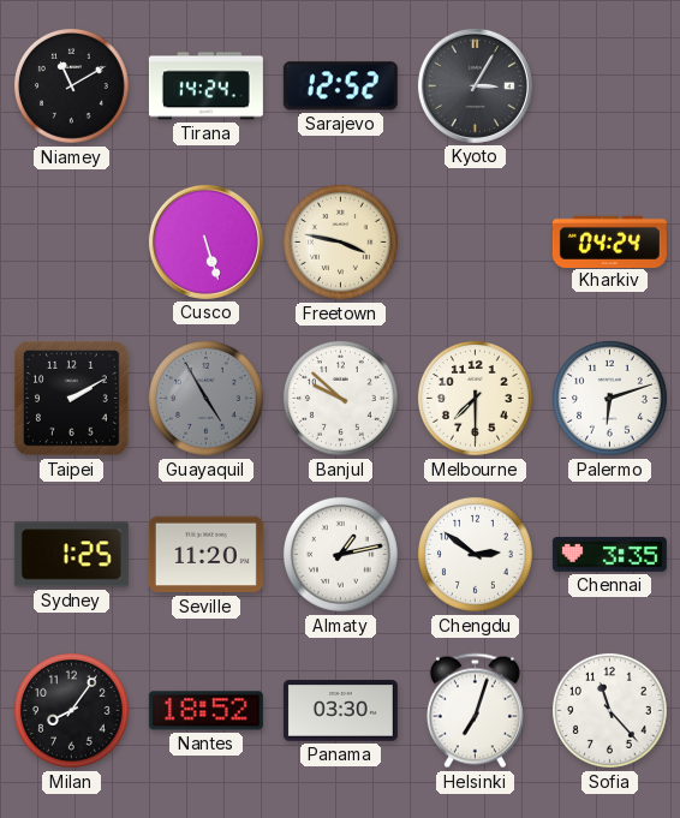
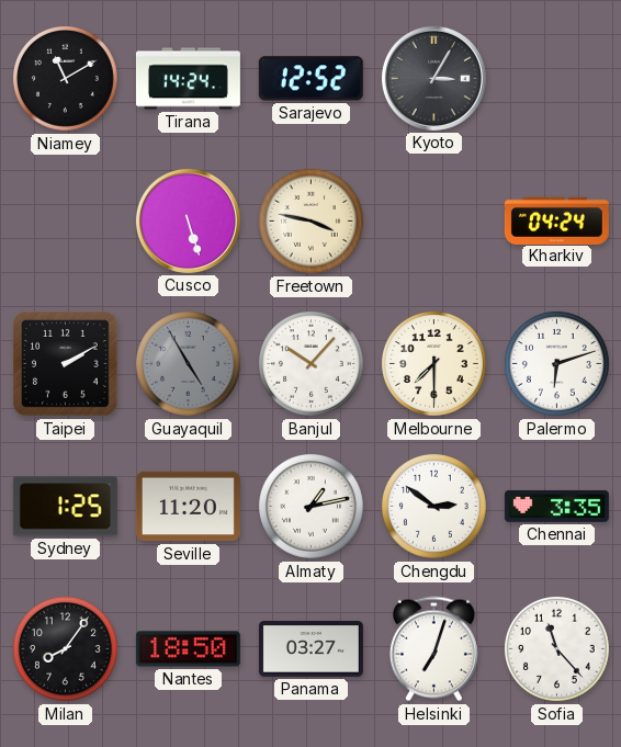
Banjul: 9:52 -> 10:07
Nantes: 18:52 -> 18:50
Panama: 03:30 -> 03:27
